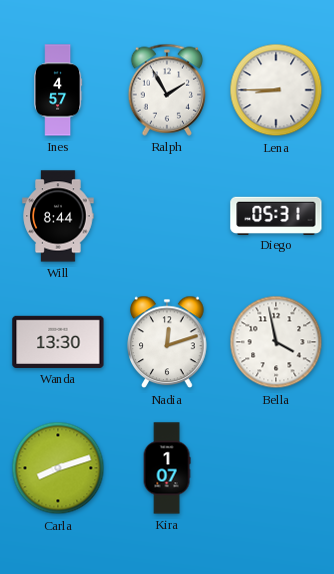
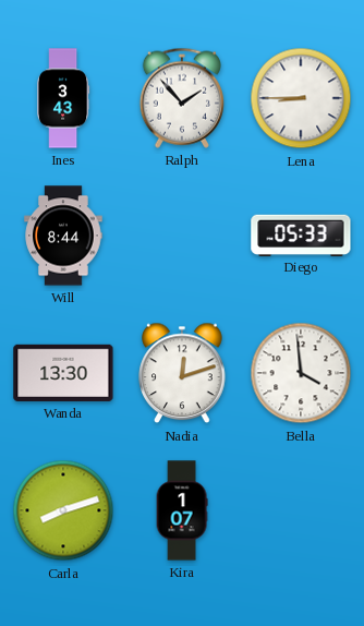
Ines: 4:57 -> 3:43
Ralph: 1:55 -> 1:53
Diego: 05:31 -> 05:33
Bella: 3:58 -> 3:59
